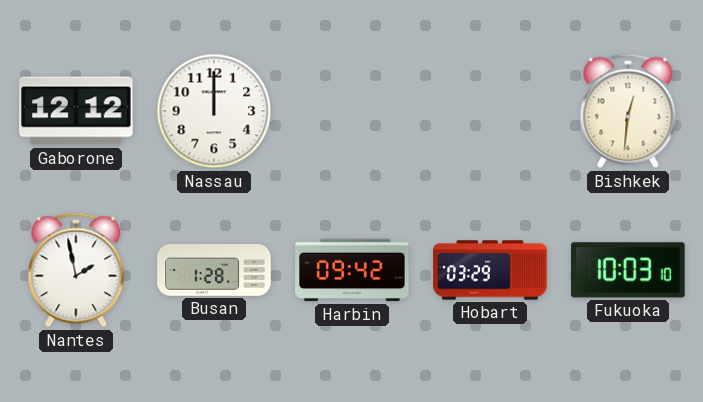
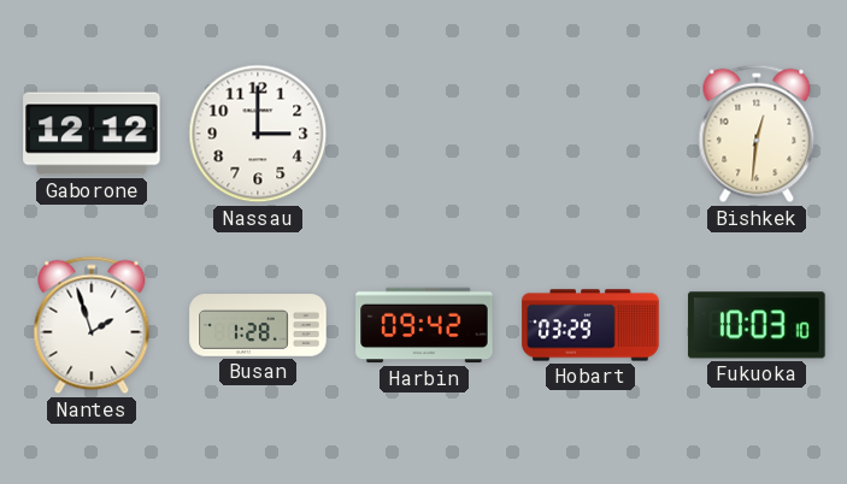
Nassau: 12:00 -> 3:00
Nantes: 1:58 -> 1:57
